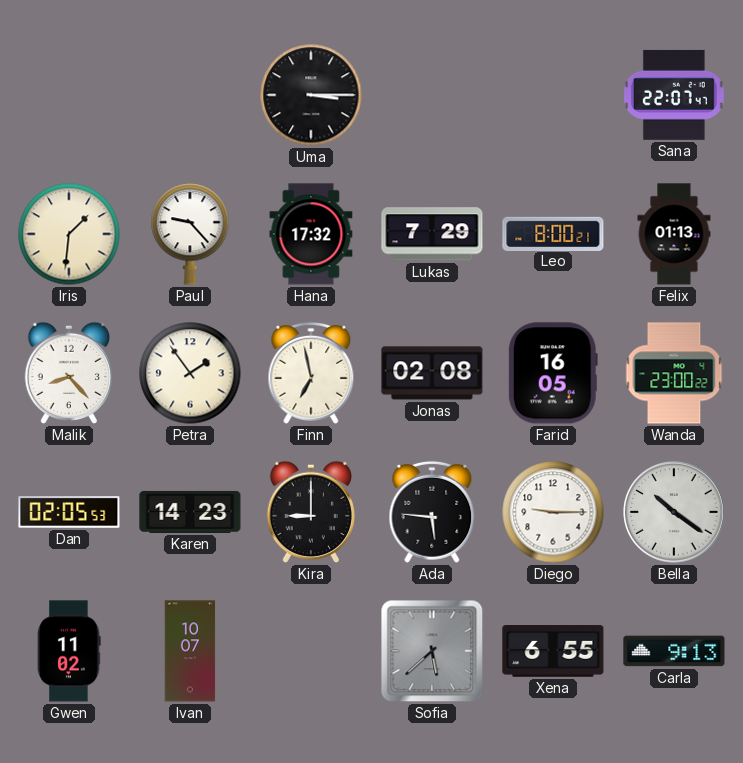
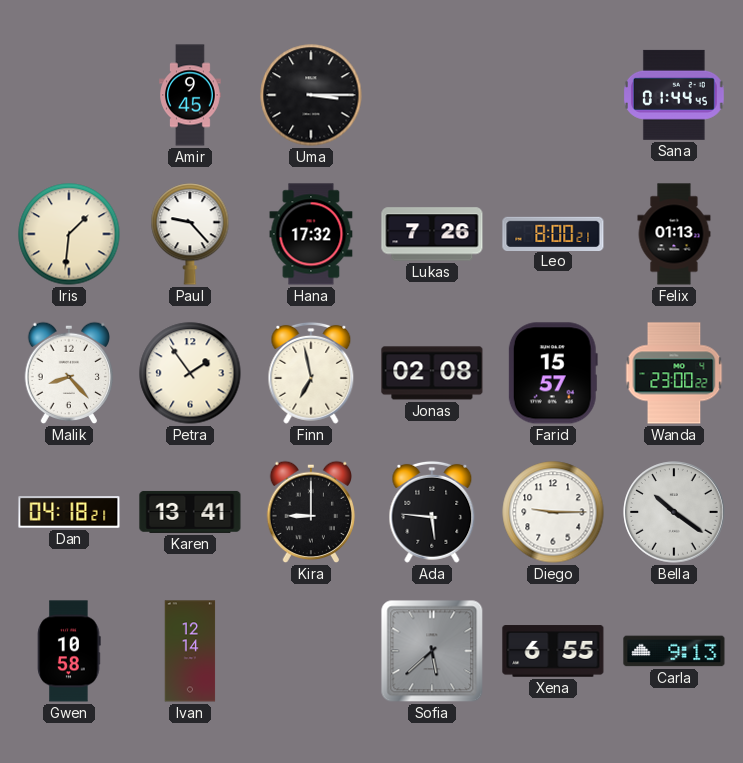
Amir: none -> 9:45
Sana: 22:07 -> 01:44
Lukas: 7:29 -> 7:26
Farid: 16:05 -> 15:57
Dan: 02:05 -> 04:18
Karen: 14:23 -> 13:41
Gwen: 11:02 -> 10:58
Ivan: 10:07 -> 12:14
